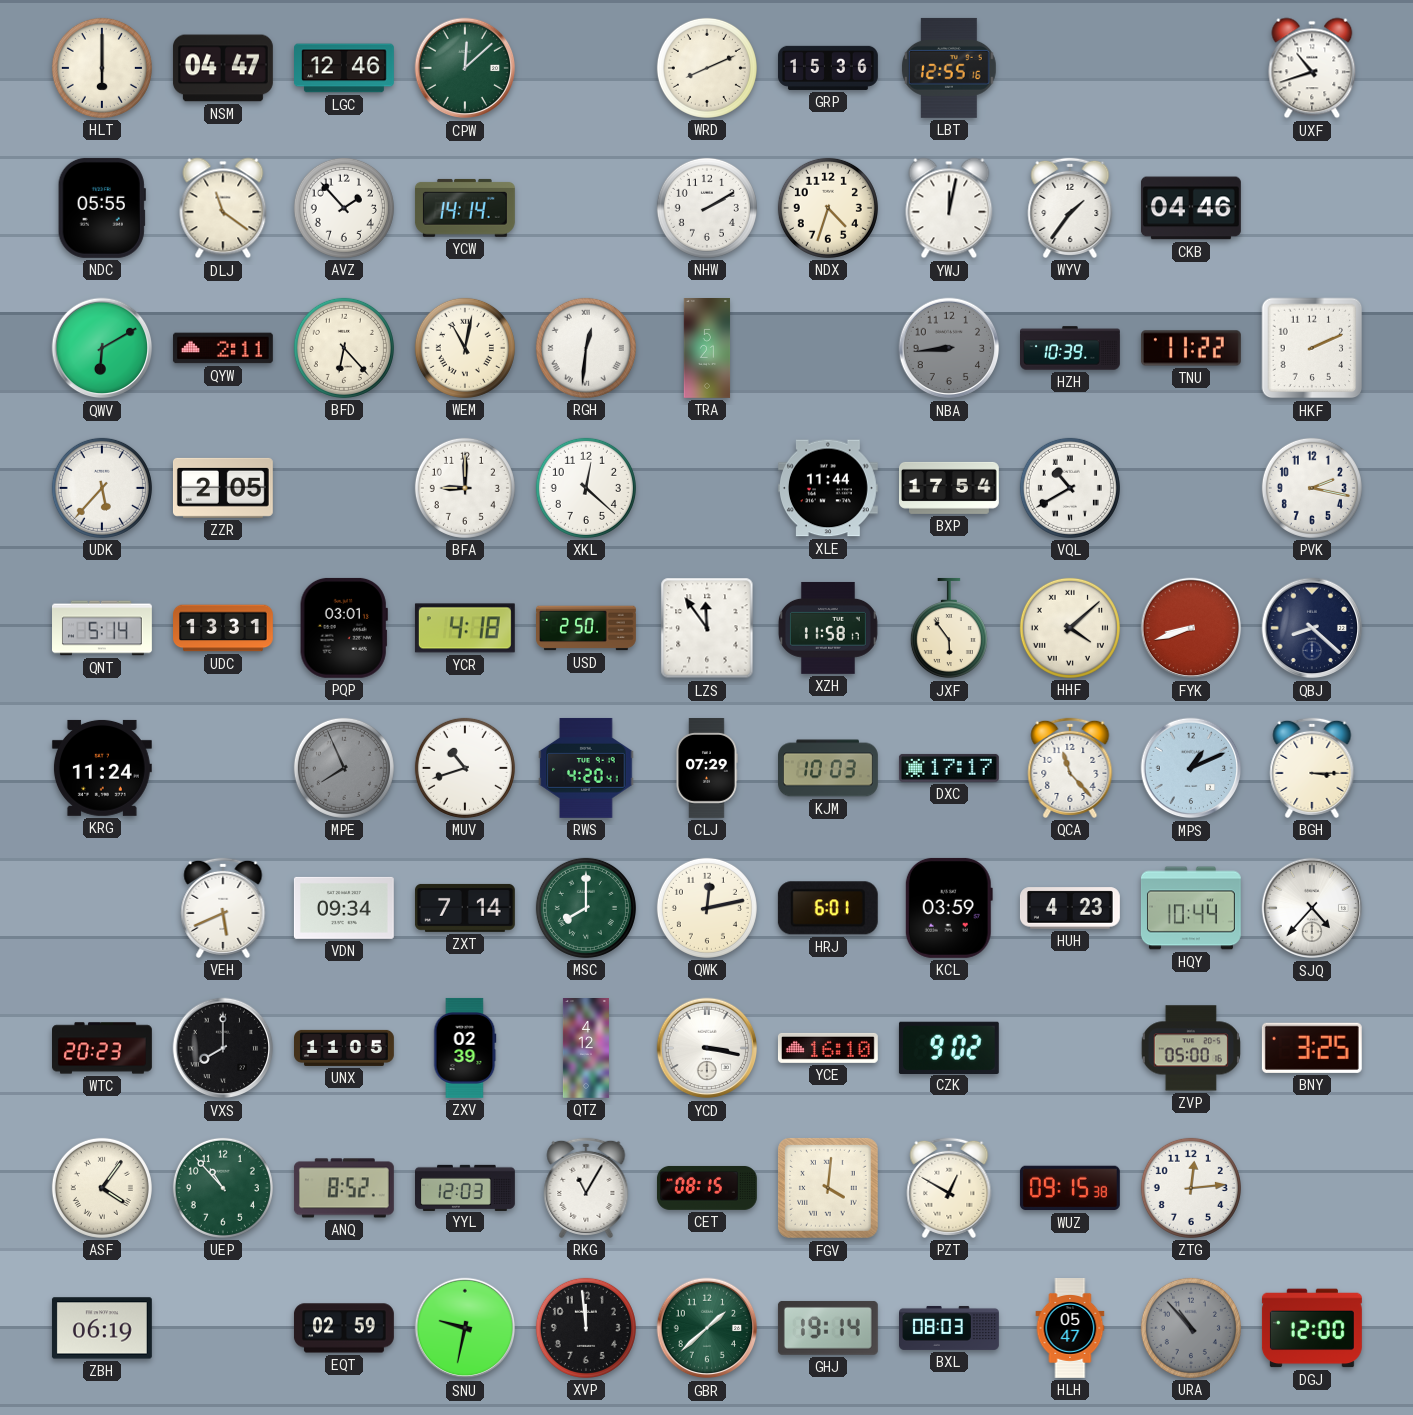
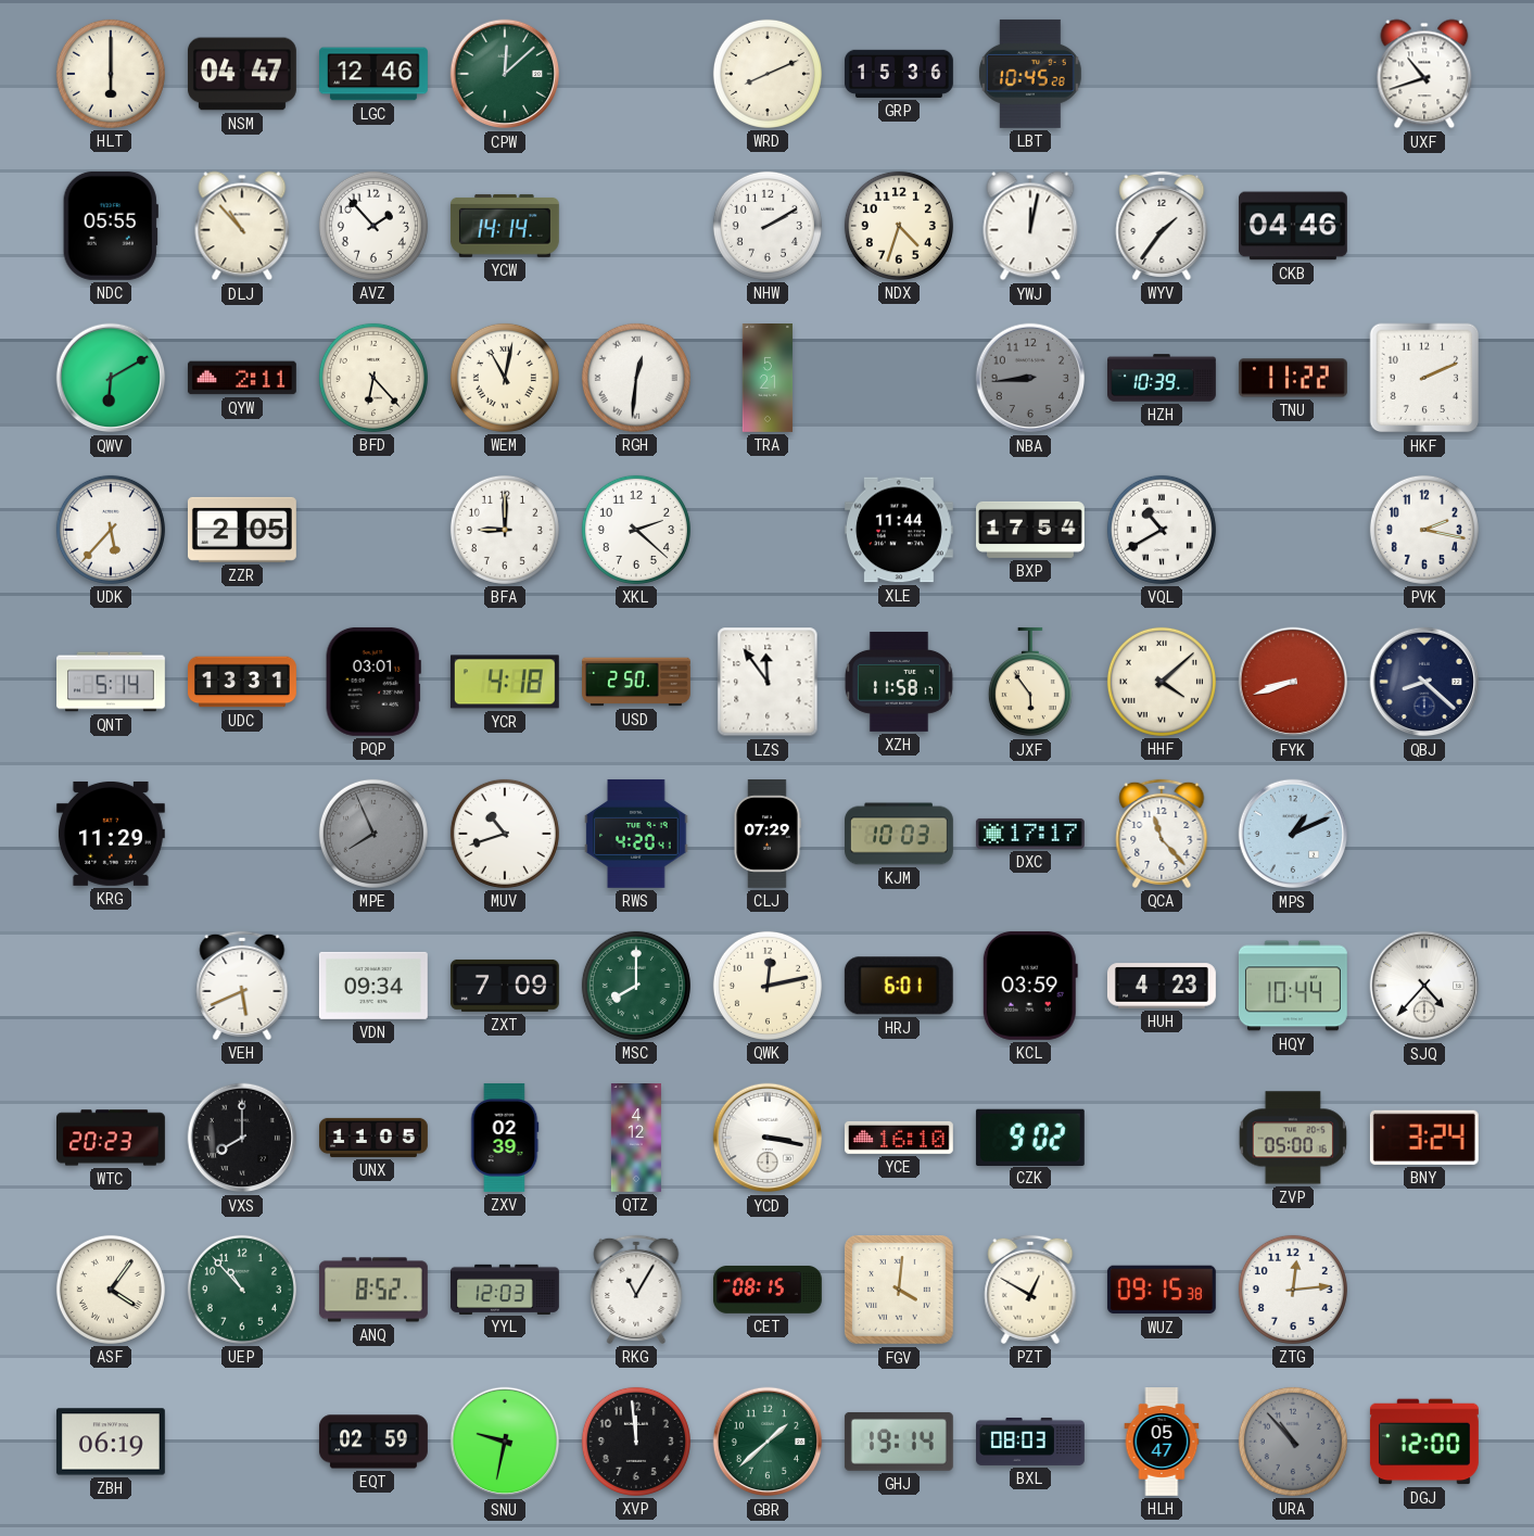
LBT: 12:55 -> 10:45
DLJ: 11:21 -> 10:53
XKL: 12:22 -> 2:22
KRG: 11:24 -> 11:29
BGH: 3:15 -> none
ZXT: 7:14 -> 7:09
BNY: 3:25 -> 3:24
